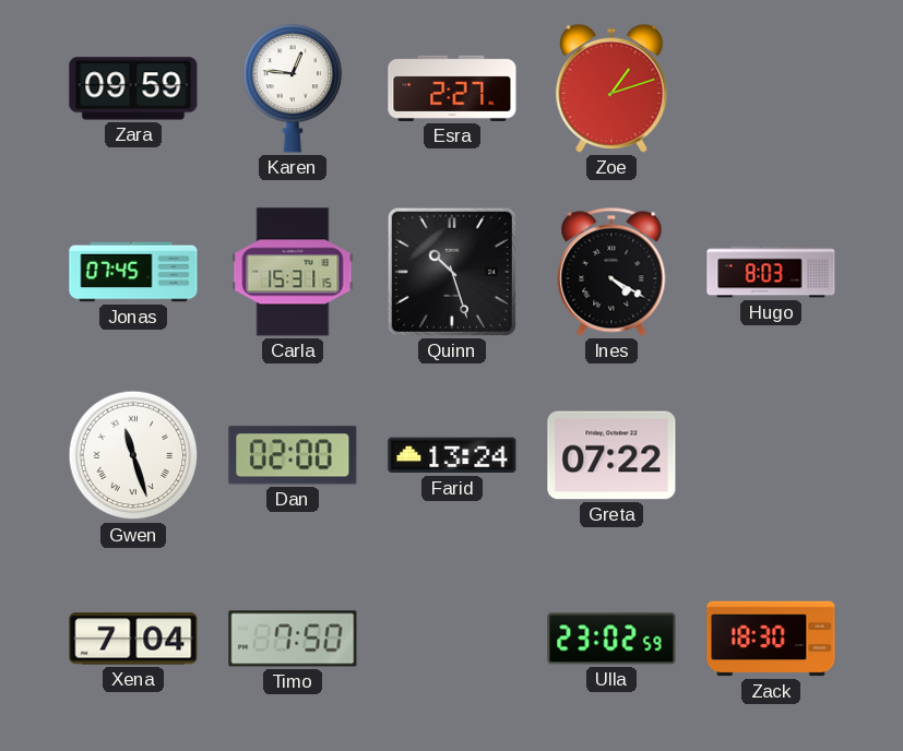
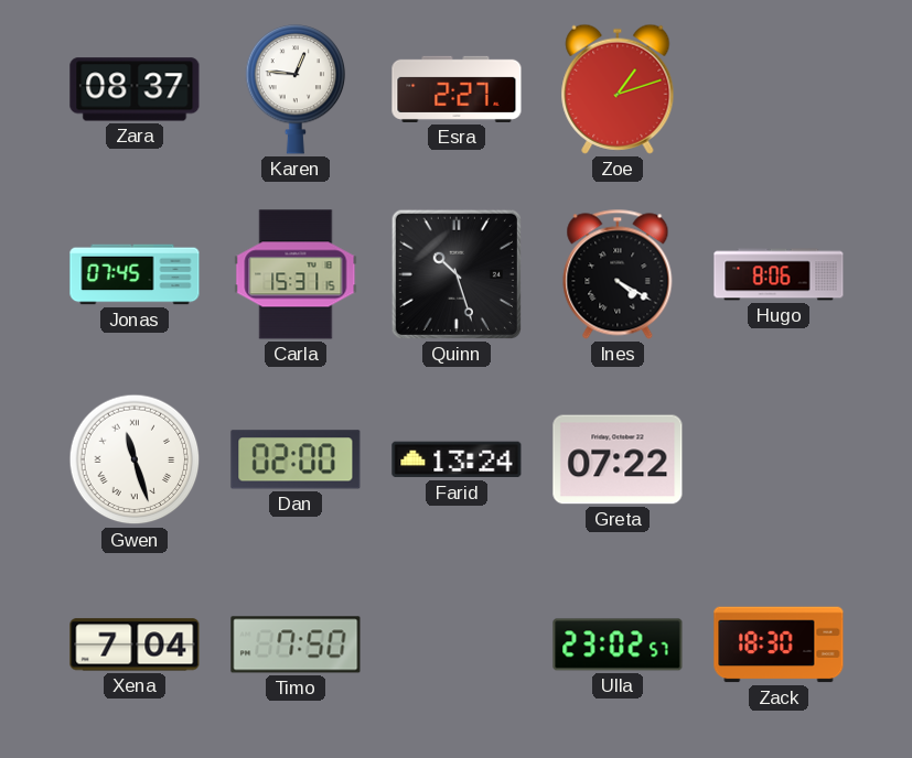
Zara: 09:59 -> 08:37
Hugo: 8:03 -> 8:06
Ulla: 23:02:59 -> 23:02:57
